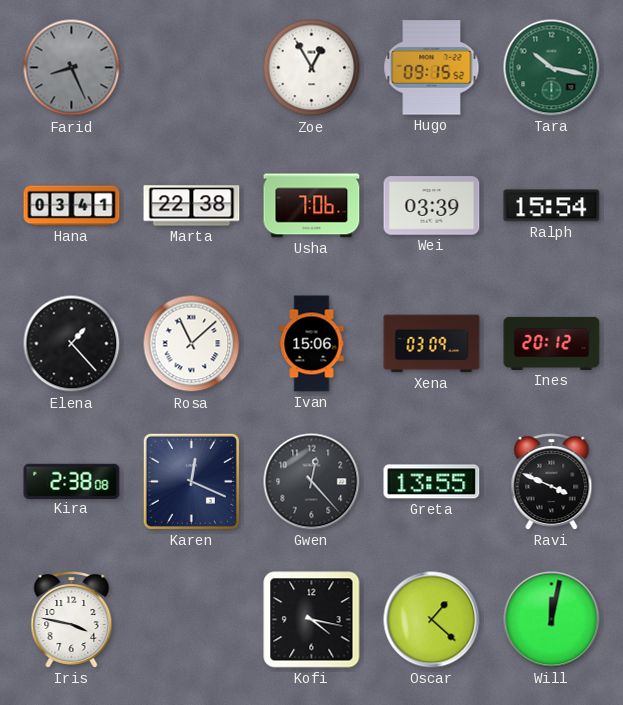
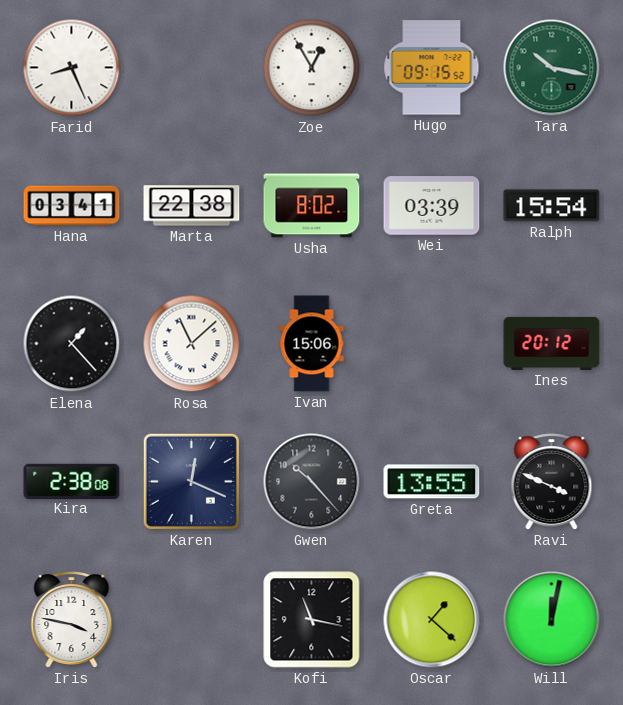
Farid dial: grey -> white
Usha: 7:06 -> 8:02
Xena: 03:09 -> none
Gwen: 12:23 -> 10:23
Kofi: 4:17 -> 11:17
